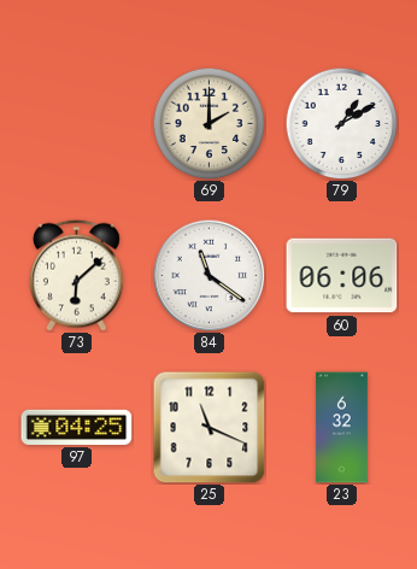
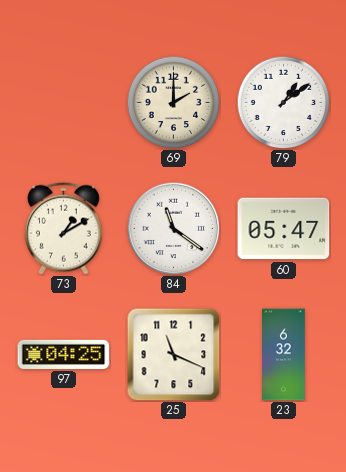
79: 1:10 -> 1:09
73: 6:08 -> 1:10
60: 06:06 -> 05:47
